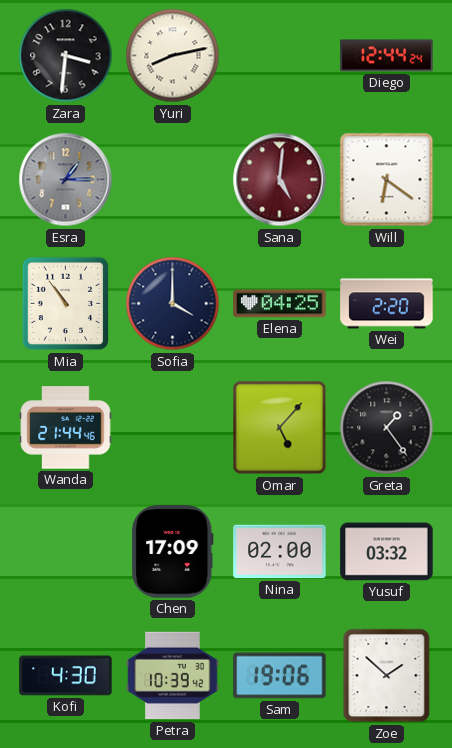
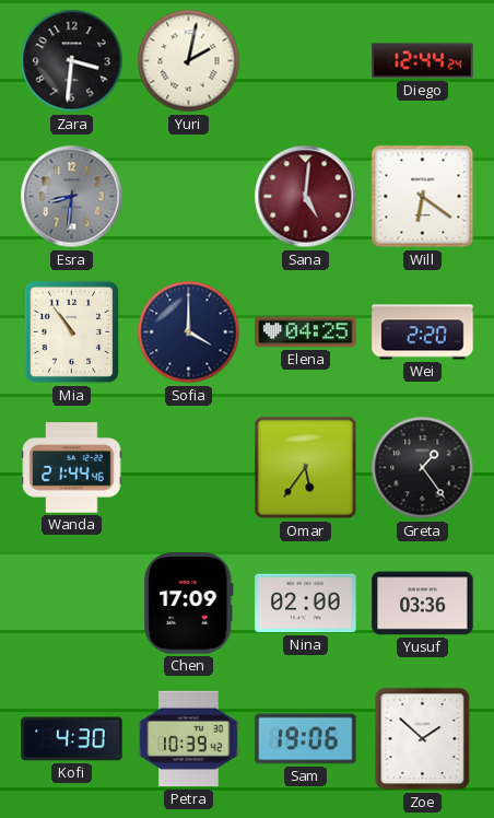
Yuri: 8:13 -> 2:02
Esra: 1:15 -> 8:31
Omar: 5:07 -> 5:36
Yusuf: 03:32 -> 03:36
